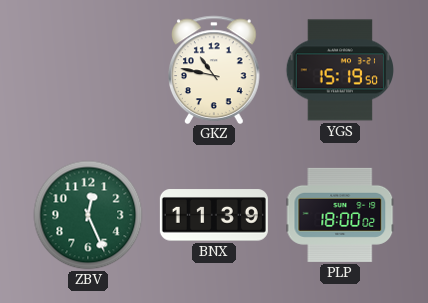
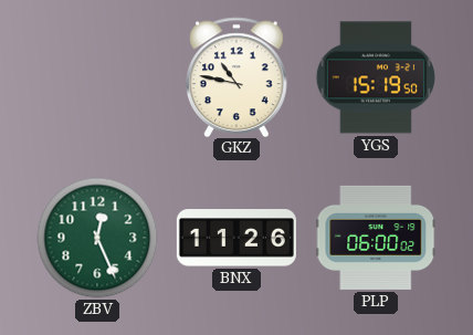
BNX: 11:39 -> 11:26
PLP: 18:00 -> 06:00
